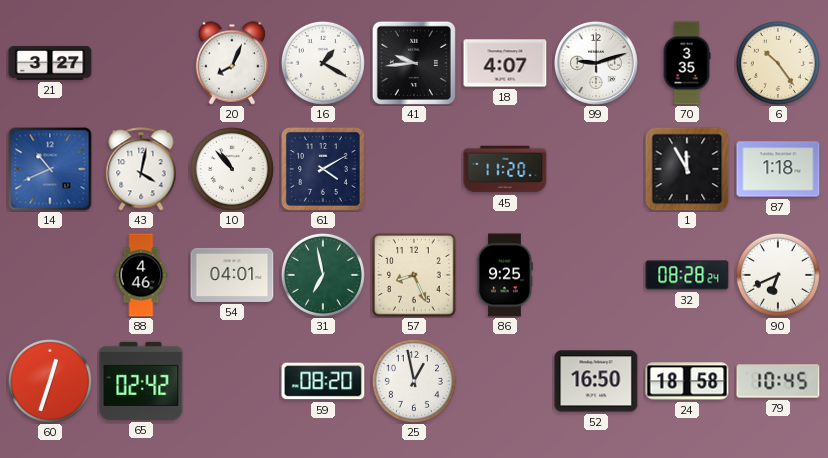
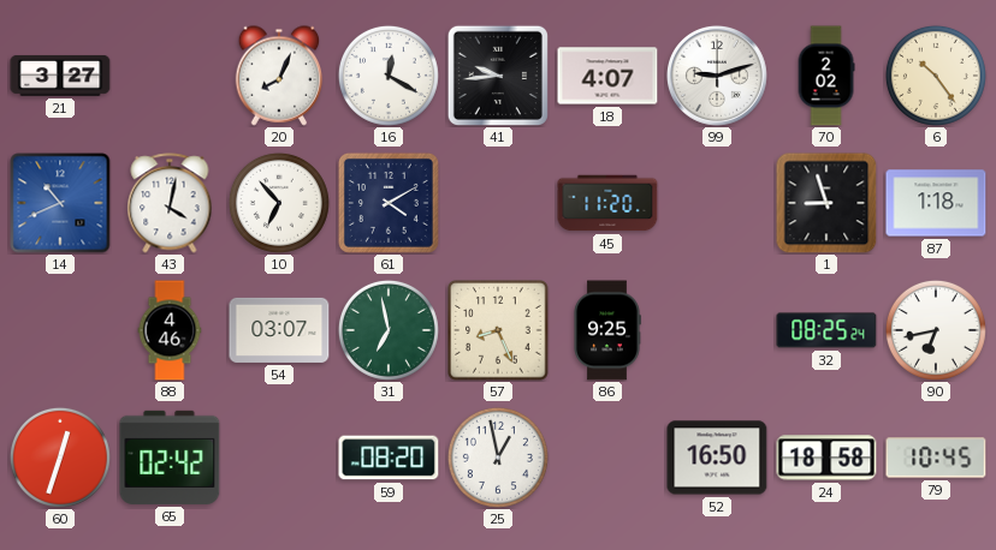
16: 1:20 -> 12:20
70: 3:35 -> 2:02
10: 10:53 -> 6:53
1: 11:55 -> 8:57
54: 04:01 -> 03:07
32: 08:28 -> 08:25
90: 6:41 -> 6:43
